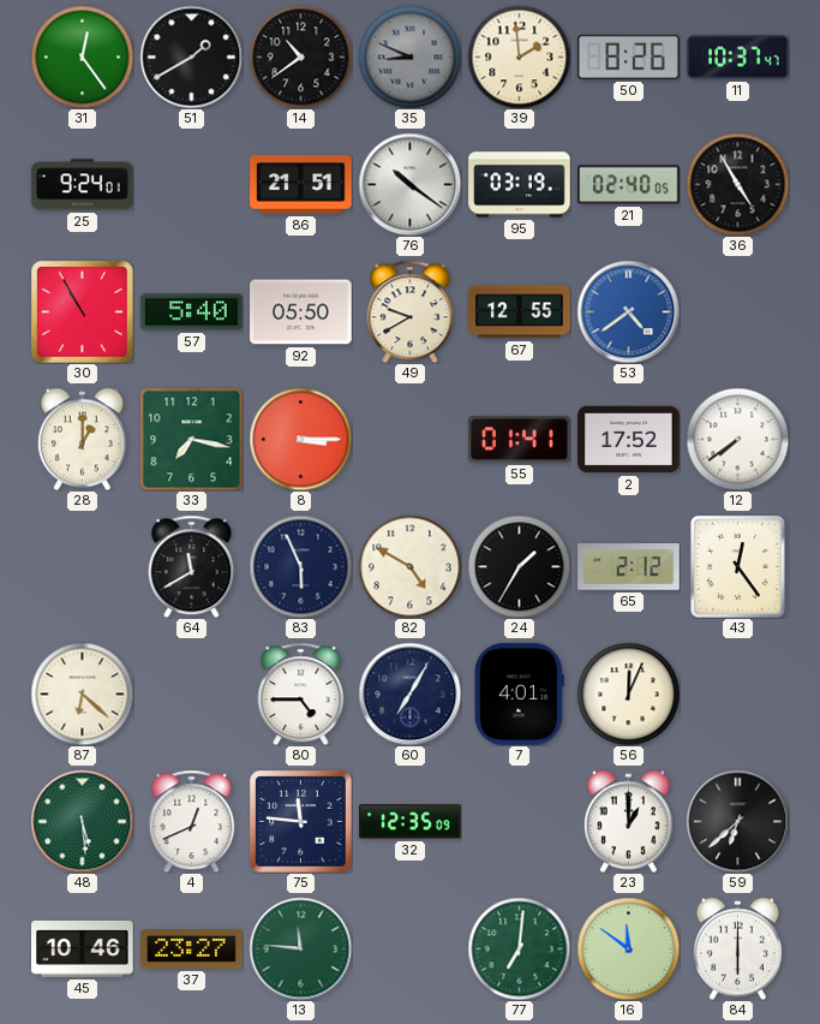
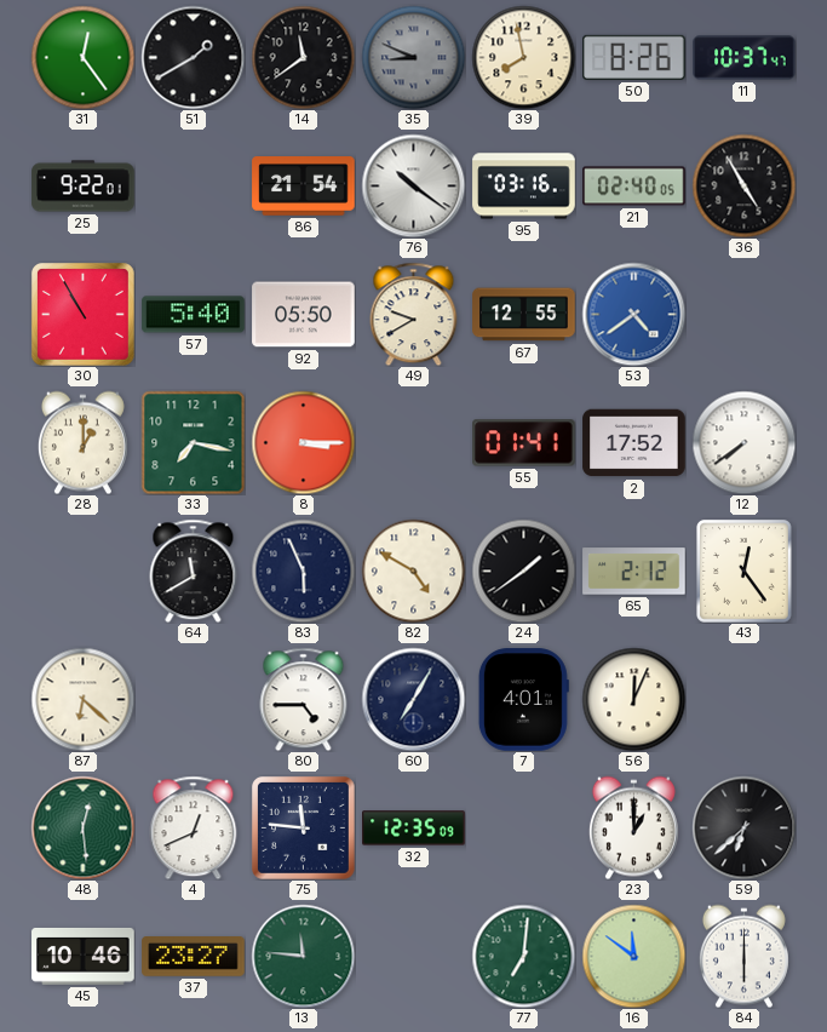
14: 10:39 -> 11:39
39: 1:59 -> 7:58
25: 9:24 -> 9:22
86: 21:51 -> 21:54
95: 03:19 -> 03:16
24: 1:35 -> 1:39
48: 5:29 -> 12:29
